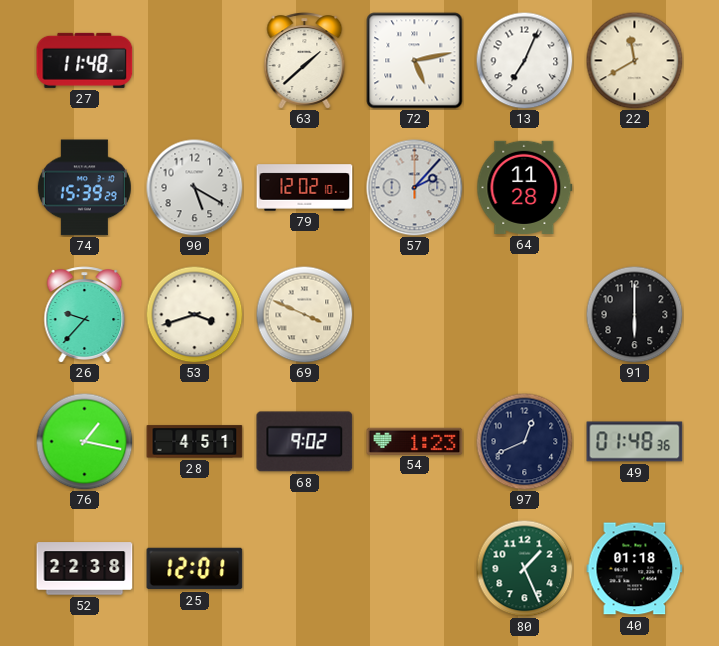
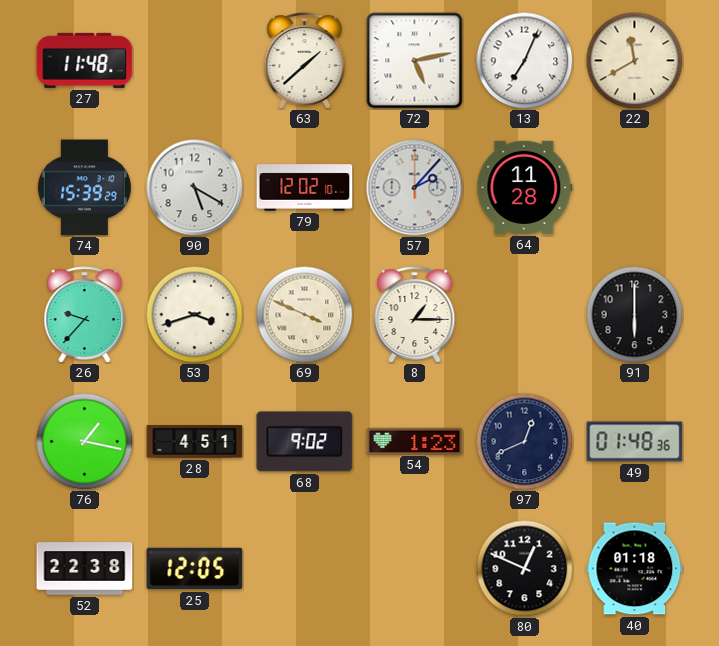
8: none -> 1:15
25: 12:01 -> 12:05
80: 1:26 -> 12:49
80 dial: green -> black
